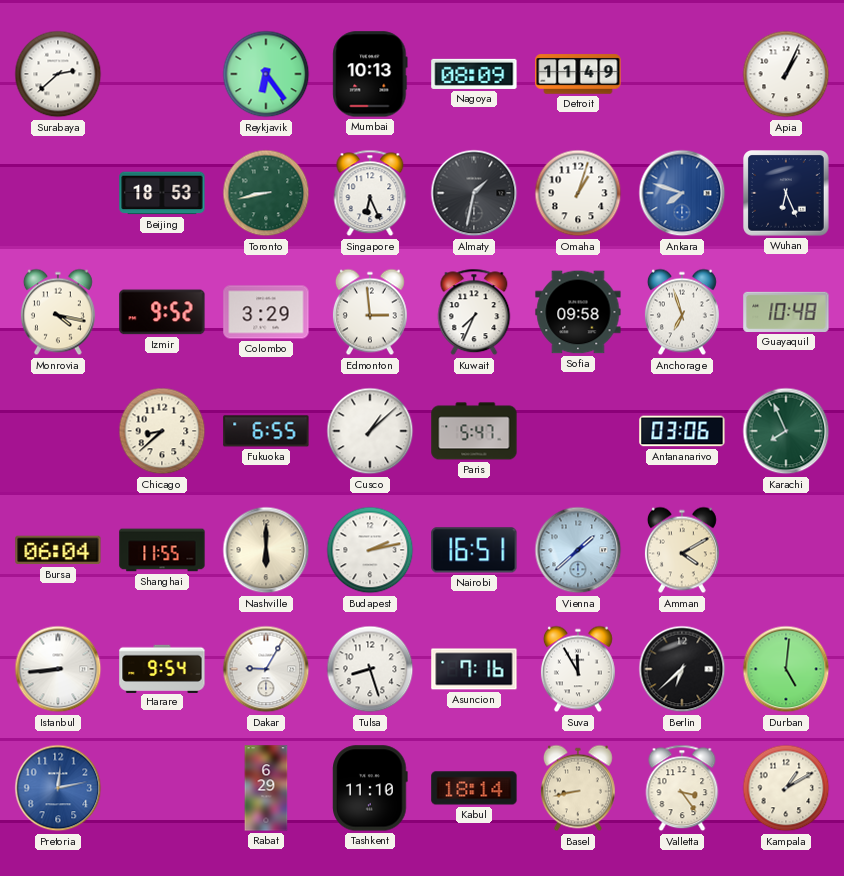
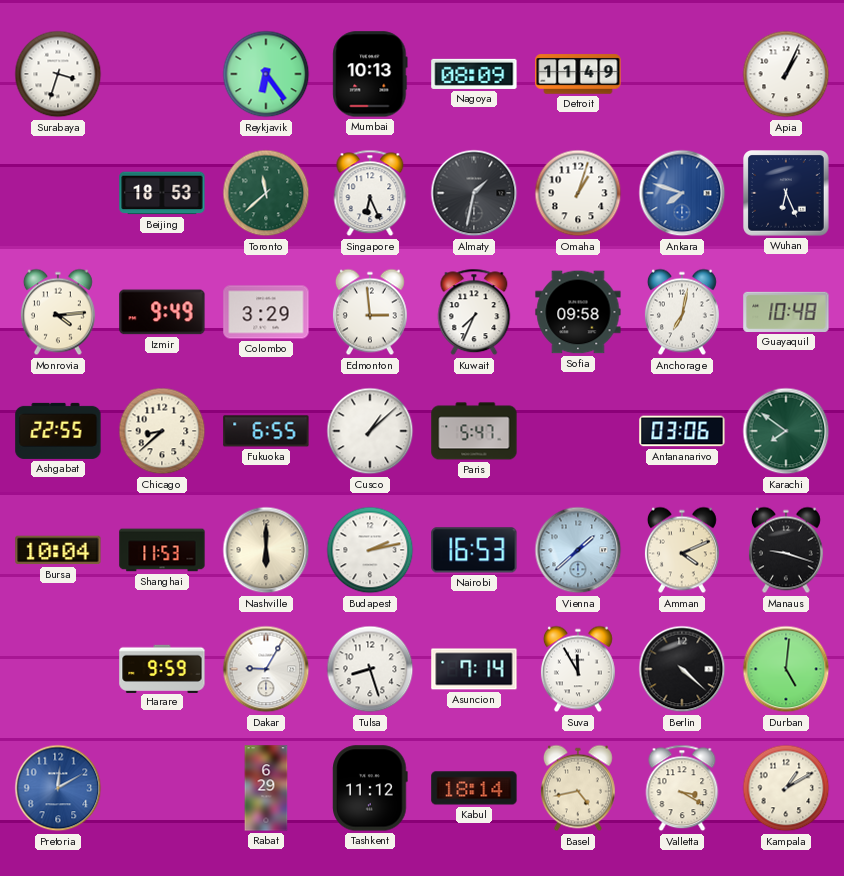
Surabaya: 2:38 -> 3:33
Toronto: 8:43 -> 11:38
Monrovia: 4:17 -> 4:14
Izmir: 9:52 -> 9:49
Anchorage: 6:57 -> 7:02
Ashgabat: none -> 22:55
Karachi: 7:56 -> 7:51
Bursa: 06:04 -> 10:04
Shanghai: 11:55 -> 11:53
Nairobi: 16:51 -> 16:53
Amman: 4:10 -> 4:11
Manaus: none -> 9:18
Istanbul: 8:44 -> none
Harare: 9:54 -> 9:59
Asuncion: 7:16 -> 7:14
Berlin: 6:38 -> 4:22
Pretoria: 12:13 -> 12:10
Tashkent: 11:10 -> 11:12
Basel: 8:43 -> 4:43
Valletta: 3:24 -> 3:20
